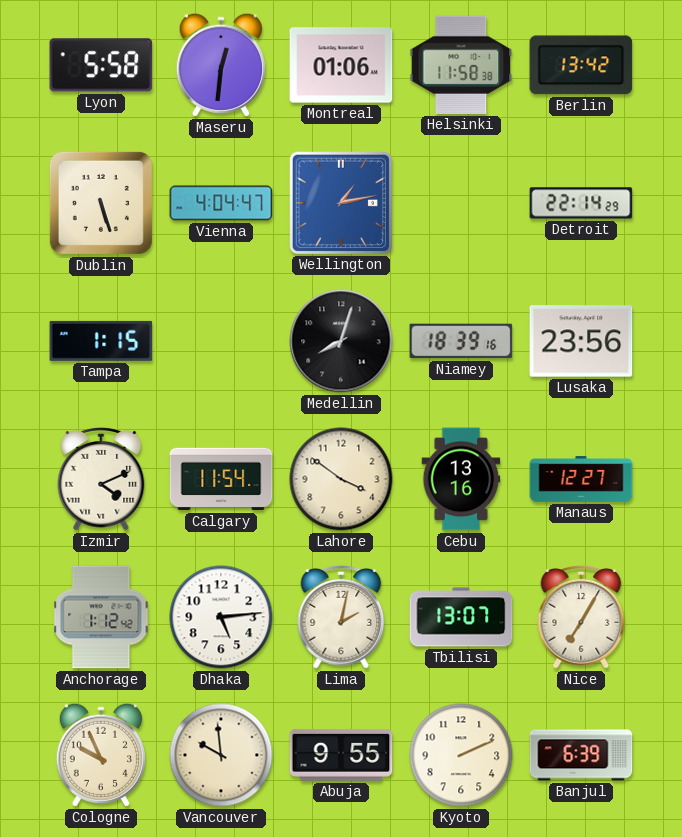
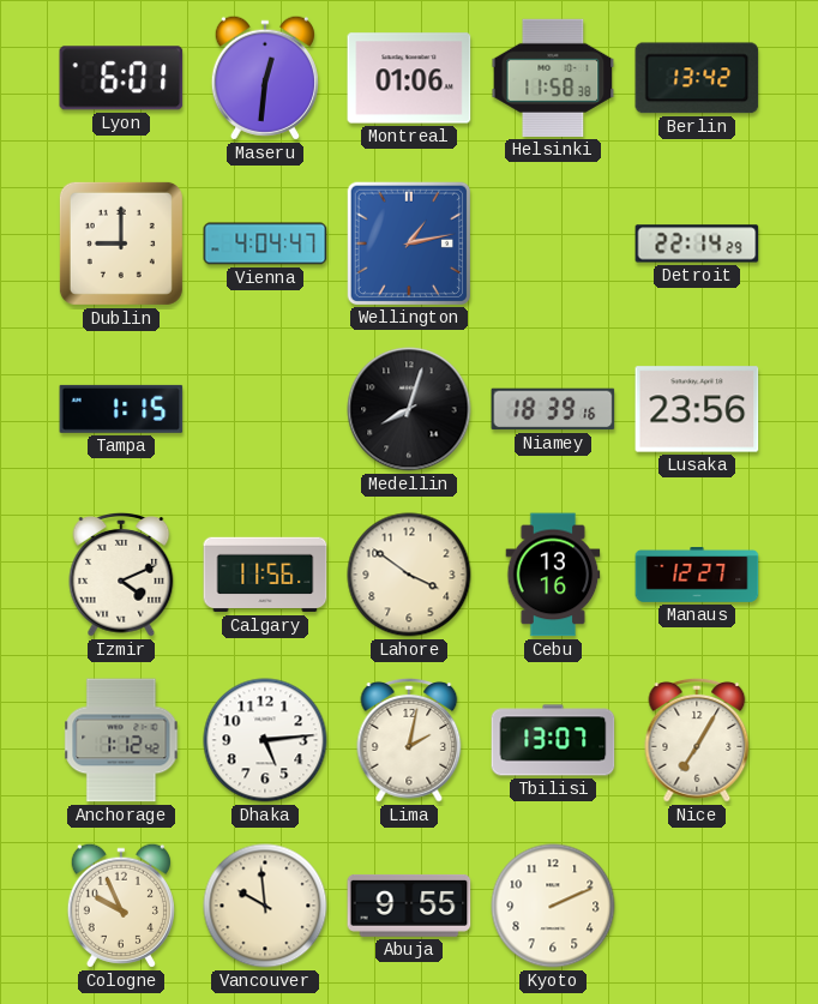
Lyon: 5:58 -> 6:01
Dublin: 5:27 -> 9:00
Calgary: 11:54 -> 11:56
Banjul: 6:39 -> none
